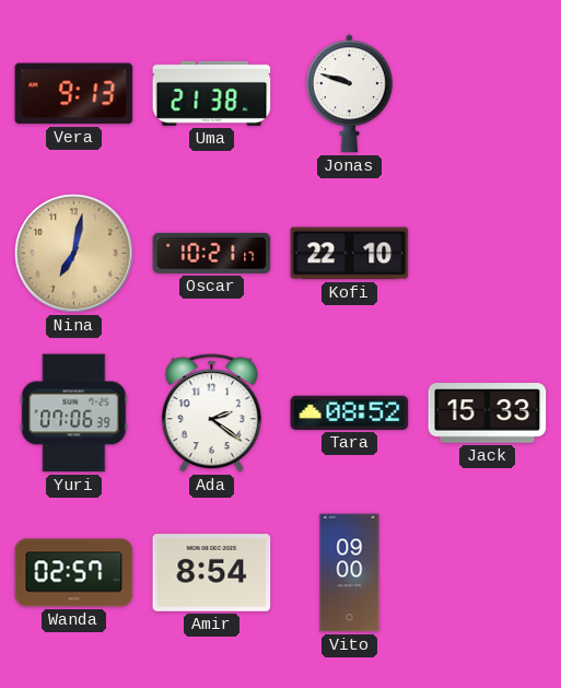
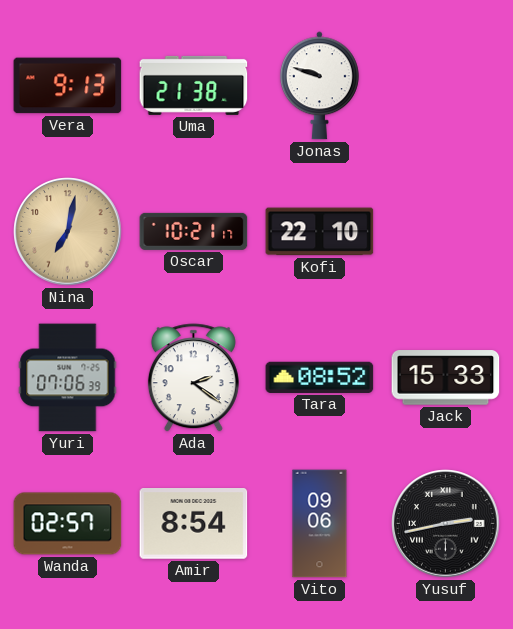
Vito: 09:00 -> 09:06
Yusuf: none -> 2:43
